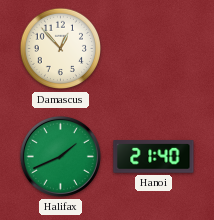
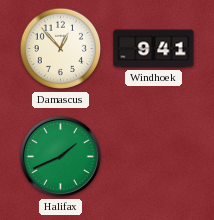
Windhoek: none -> 9:41
Hanoi: 21:40 -> none
